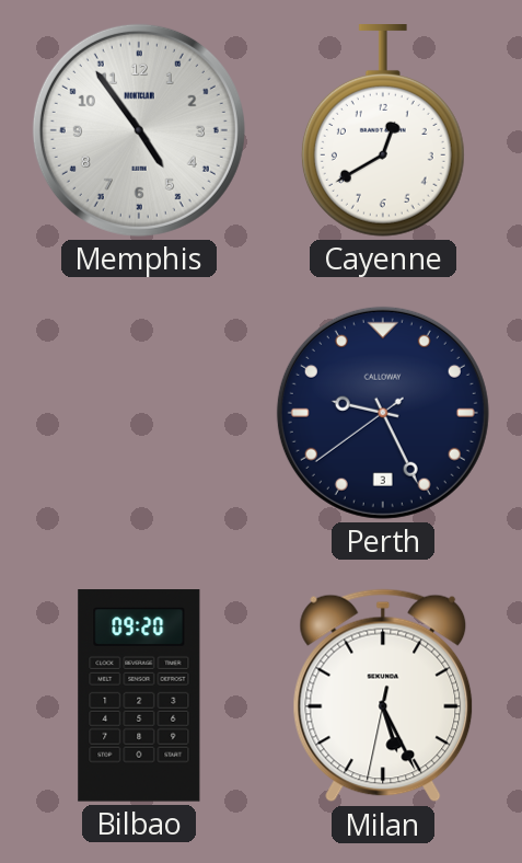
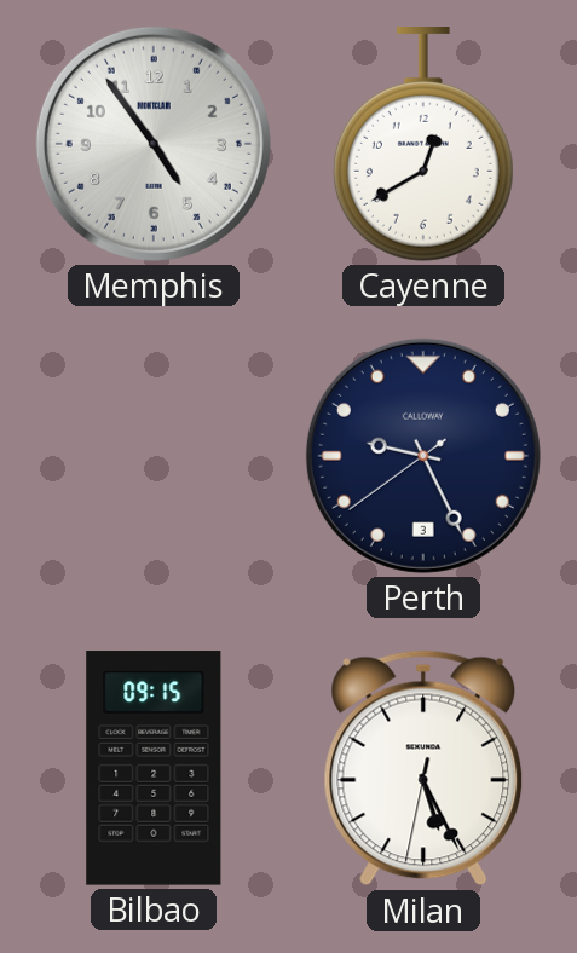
Bilbao: 09:20 -> 09:15
